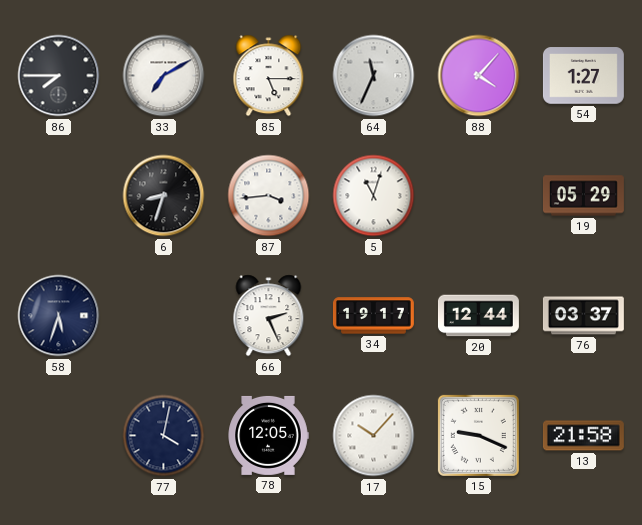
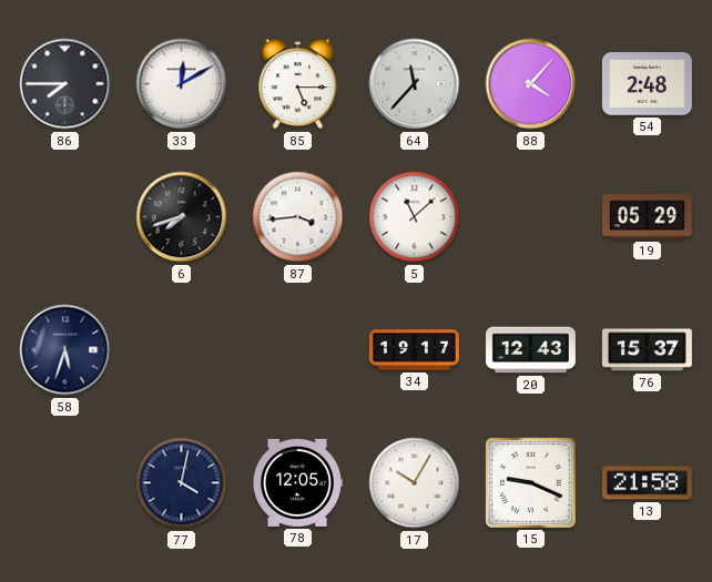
33: 7:10 -> 12:10
64: 11:34 -> 11:37
54: 1:27 -> 2:48
6: 8:33 -> 7:42
5: 11:03 -> 11:08
66: 2:26 -> none
20: 12:44 -> 12:43
76: 03:37 -> 15:37
17: 10:07 -> 10:05
